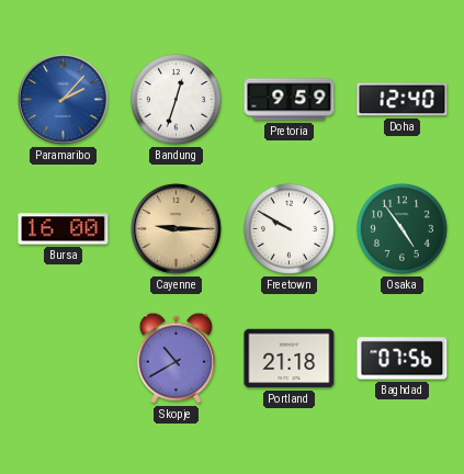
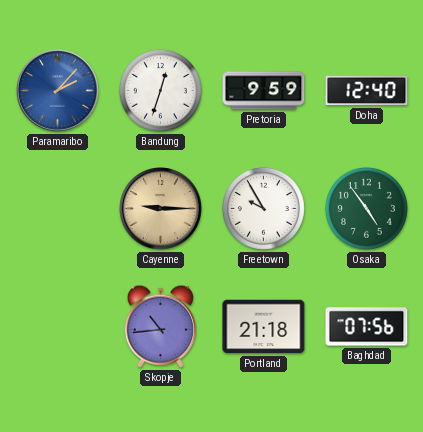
Bursa: 16:00 -> none
Freetown: 9:50 -> 9:55
Skopje: 10:40 -> 10:44
